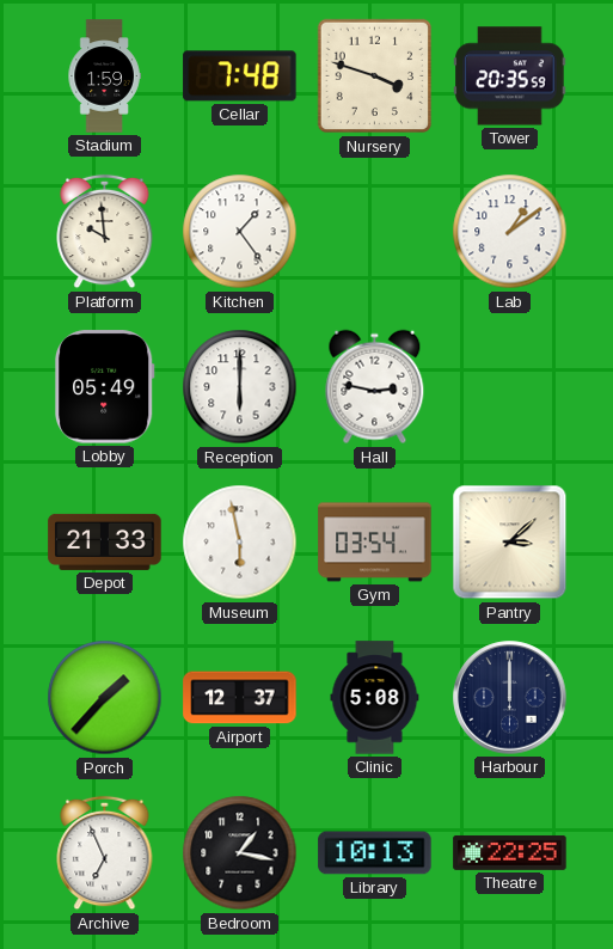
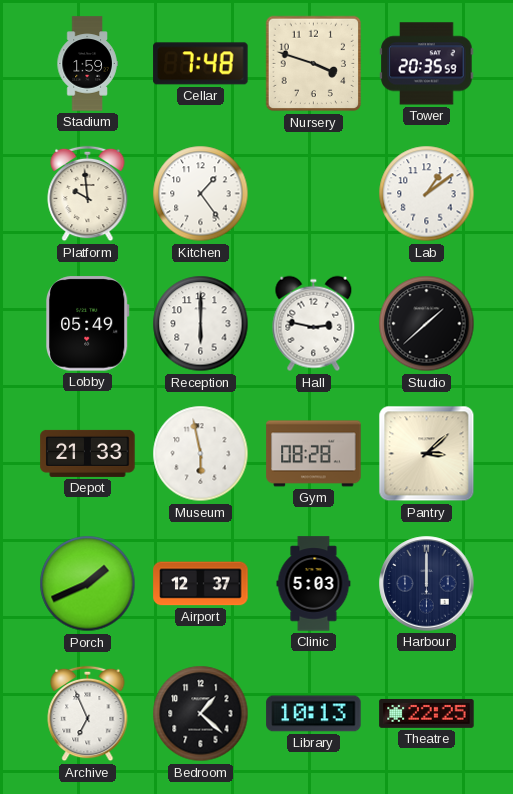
Studio: none -> 1:38
Gym: 03:54 -> 08:28
Porch: 1:37 -> 1:41
Clinic: 5:08 -> 5:03
Bedroom: 1:17 -> 1:22
